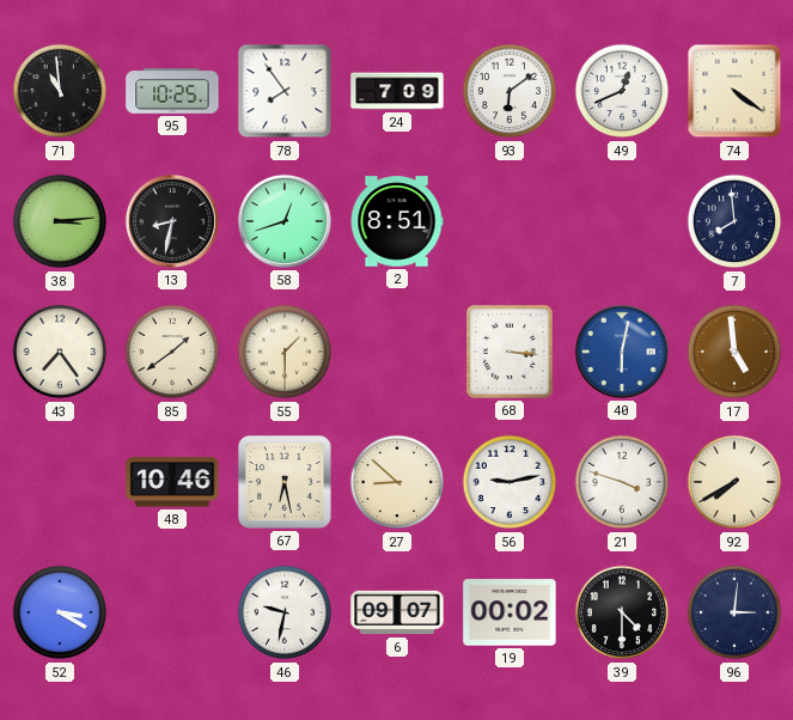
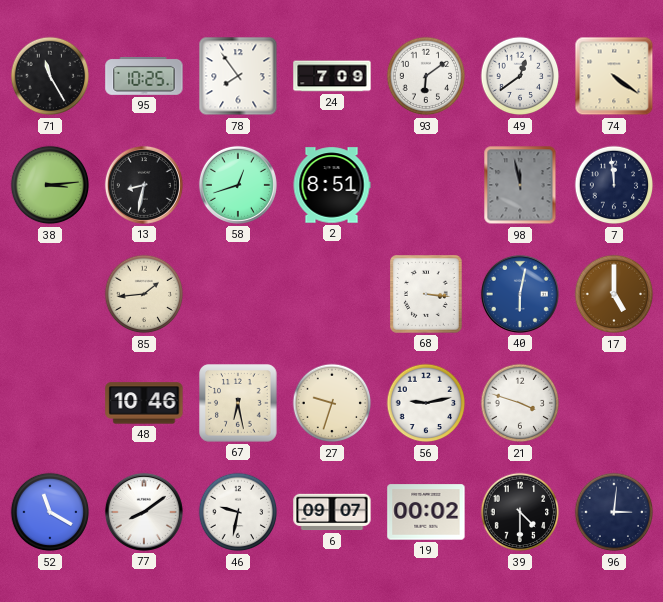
71: 10:59 -> 11:25
49: 12:41 -> 12:39
98: none -> 11:58
7: 7:59 -> 11:59
43: 7:24 -> none
85: 1:39 -> 1:44
55: 1:30 -> none
17: 4:59 -> 5:00
27: 8:52 -> 9:33
92: 7:40 -> none
52: 3:20 -> 11:20
77: none -> 8:09
